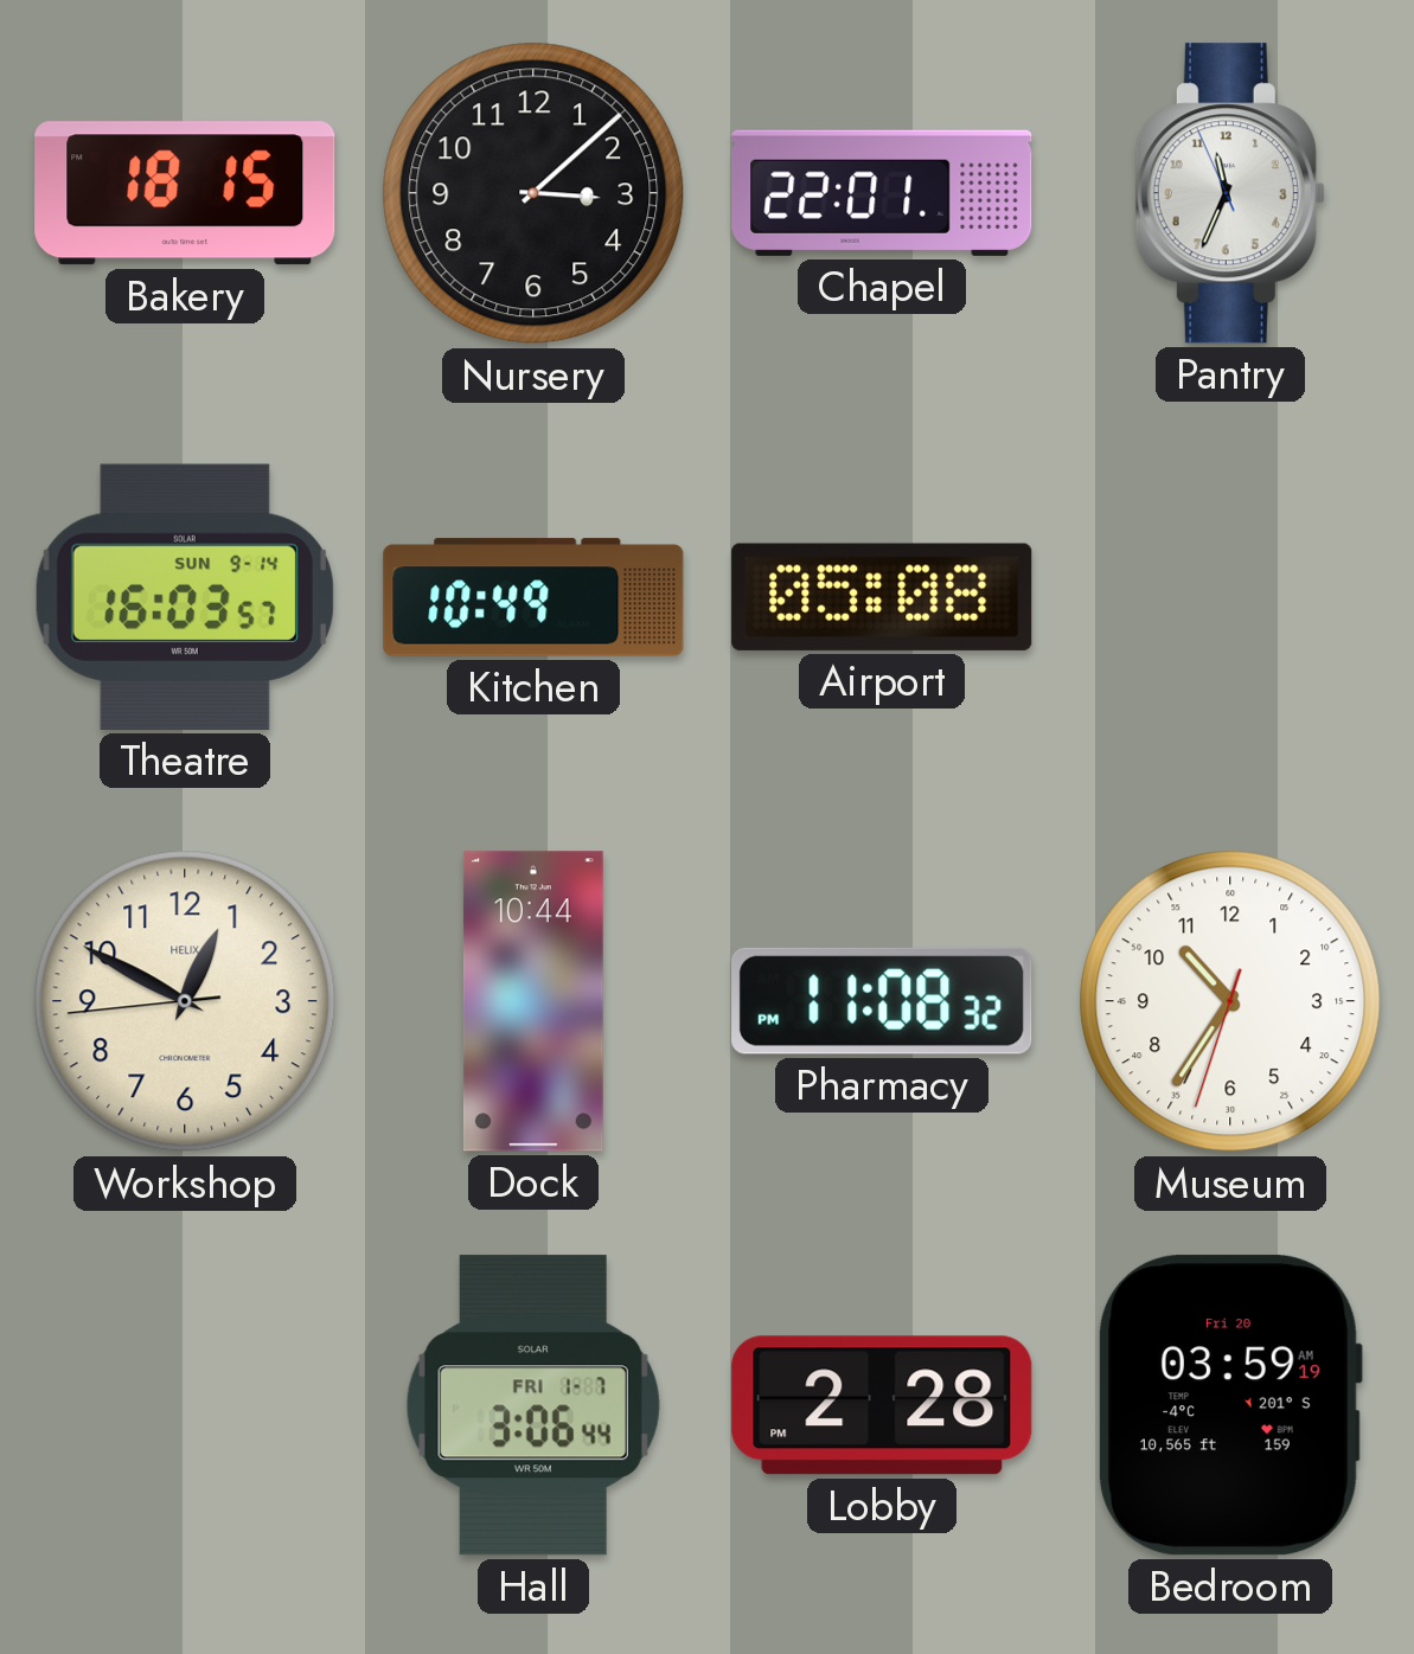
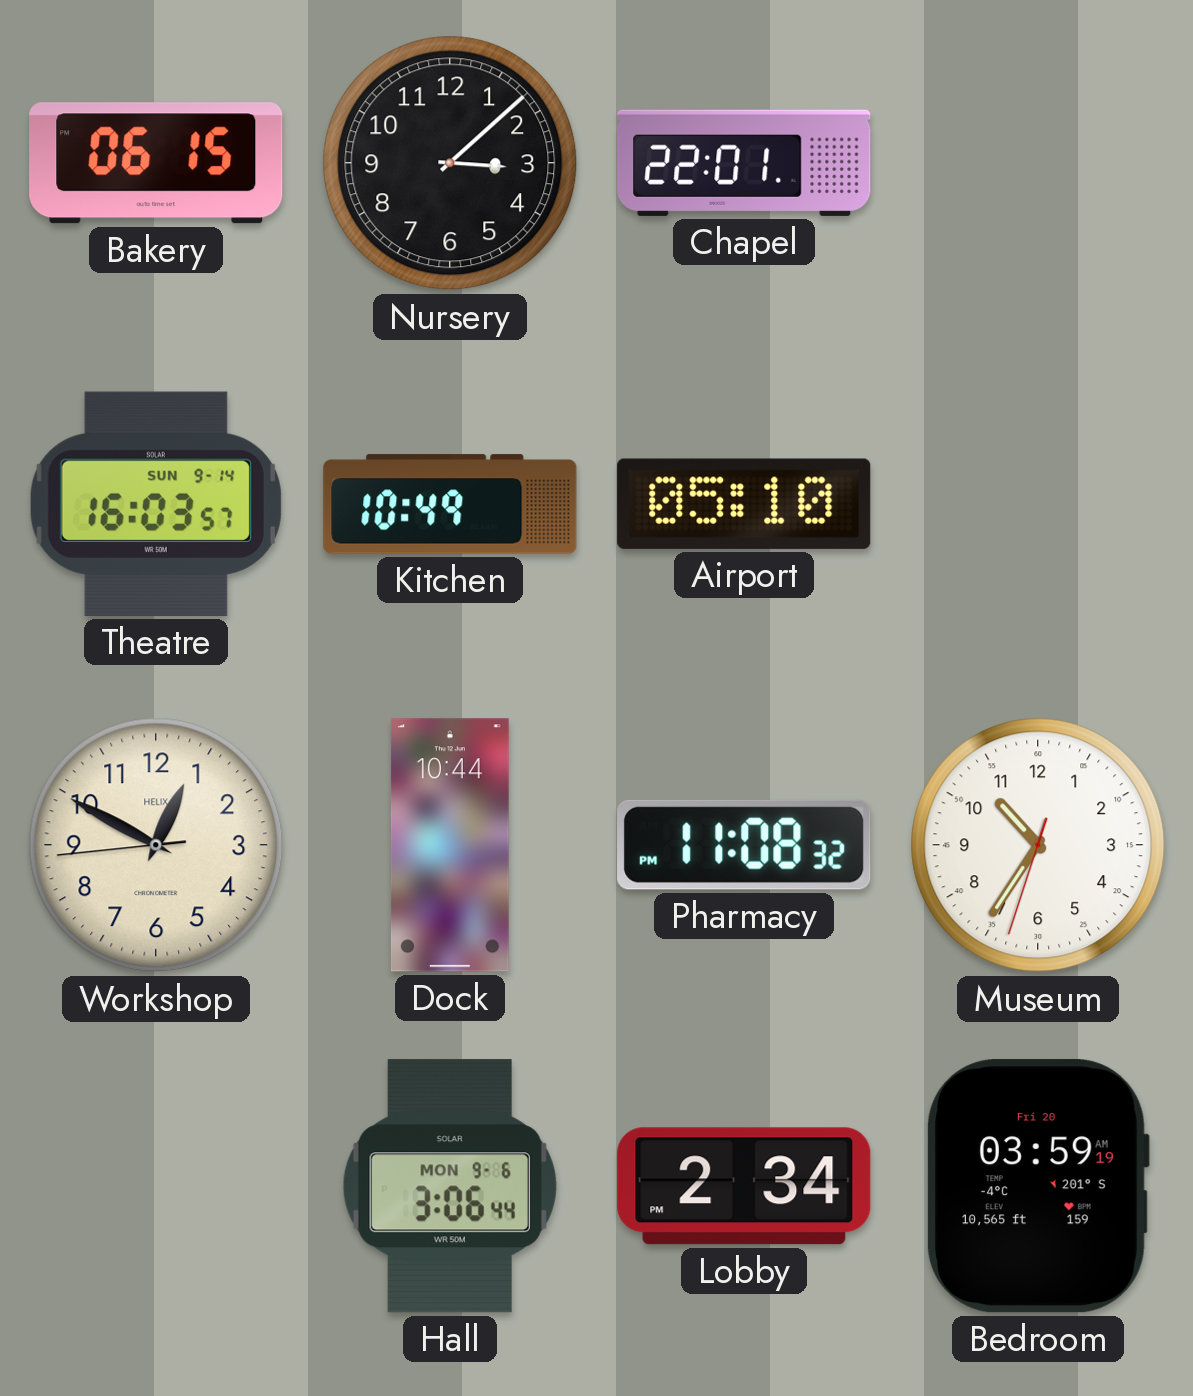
Bakery: 18:15 -> 06:15
Pantry: 11:33 -> none
Airport: 05:08 -> 05:10
Hall date: FRI 1-7 -> MON 9-6
Lobby: 2:28 -> 2:34
